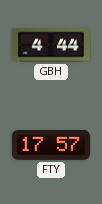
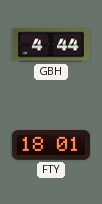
FTY: 17:57 -> 18:01
